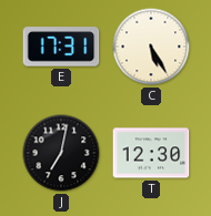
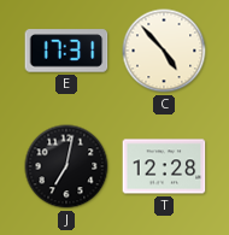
C: 5:25 -> 4:53
T: 12:30 -> 12:28
